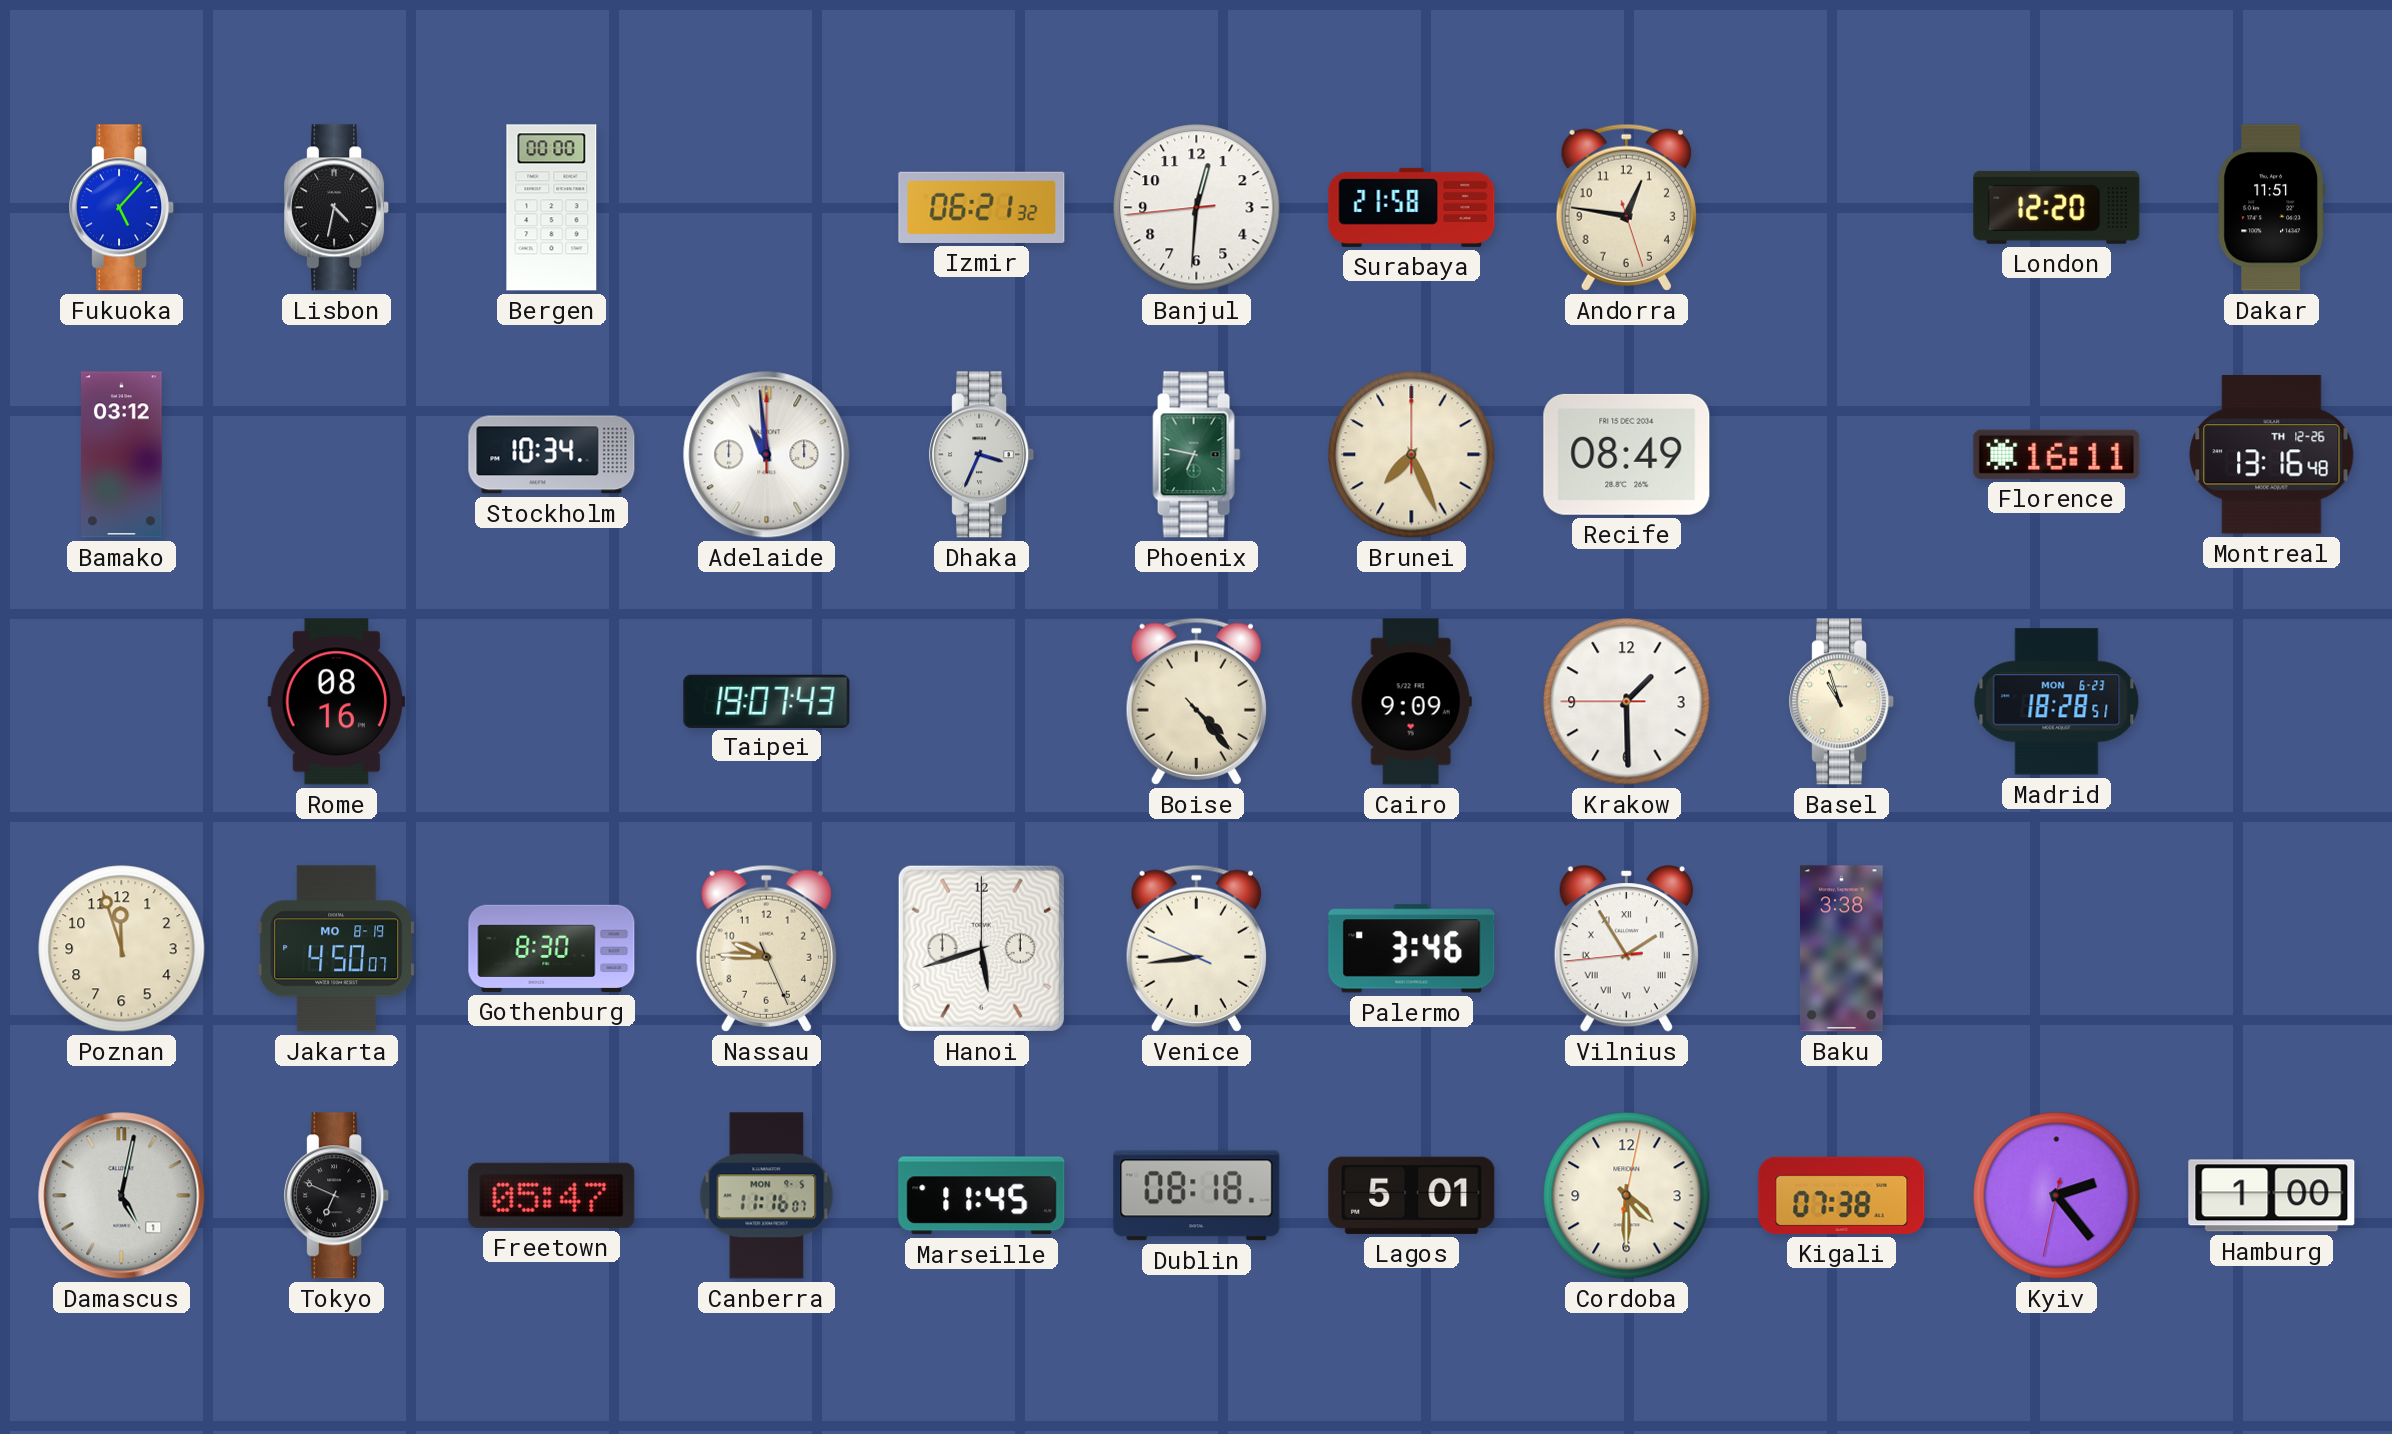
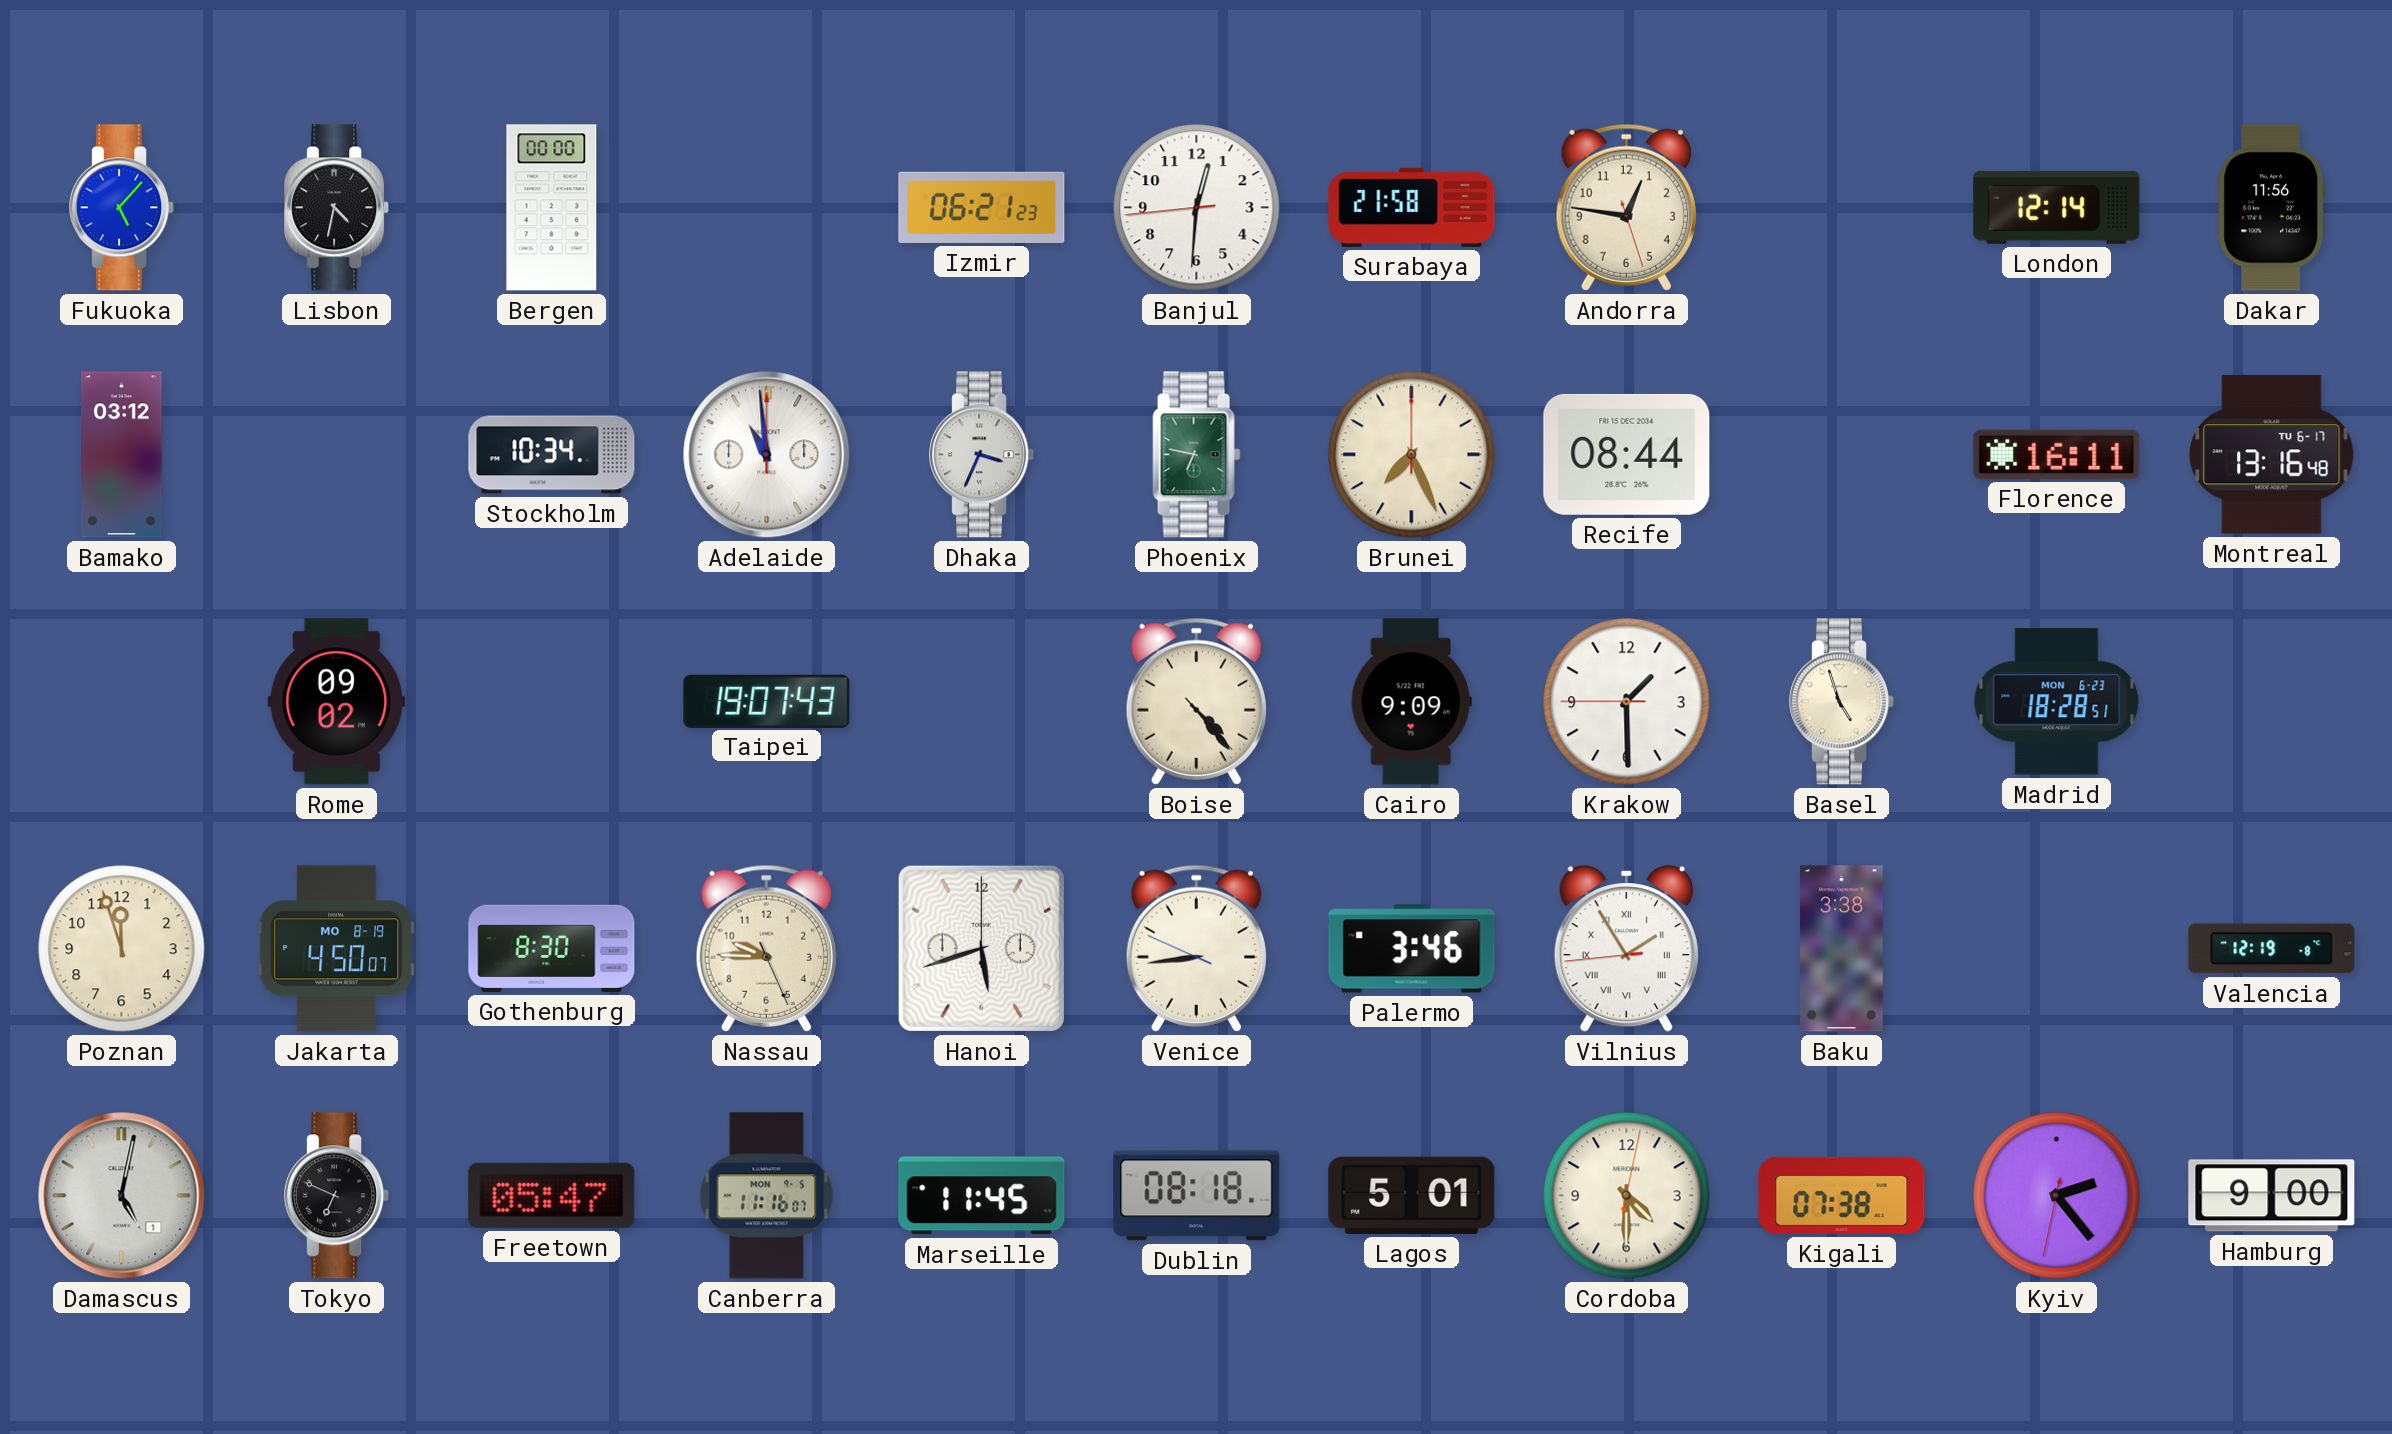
Izmir: 06:21:32 -> 06:21:23
London: 12:20 -> 12:14
Dakar: 11:51 -> 11:56
Recife: 08:49 -> 08:44
Montreal date: TH 12-26 -> TU 6-17
Rome: 08:16 -> 09:02
Basel: 10:57 -> 4:57
Valencia: none -> 12:19
Hamburg: 1:00 -> 9:00
